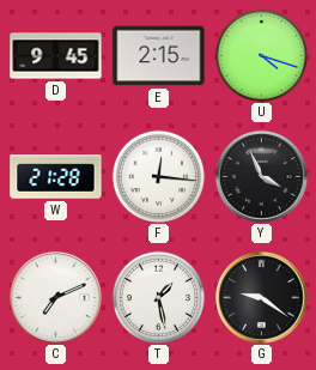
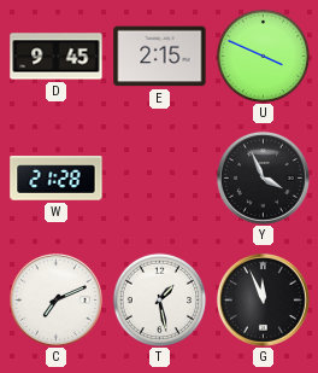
U: 4:18 -> 3:49
F: 12:16 -> none
G: 9:21 -> 11:56
